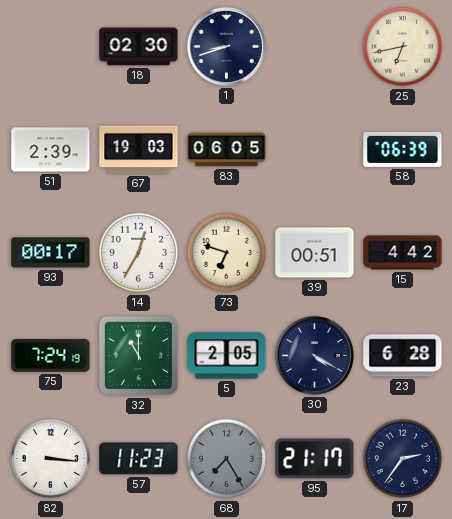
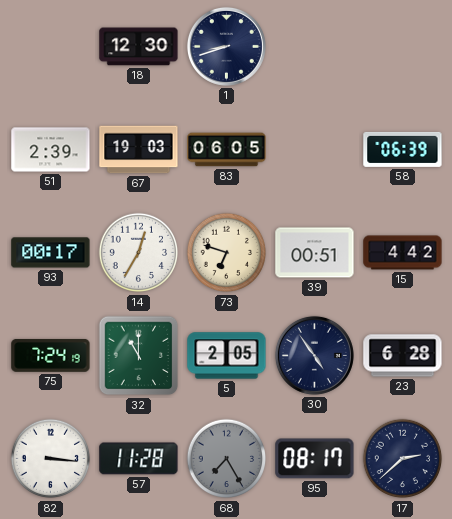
18: 02:30 -> 12:30
25: 6:43 -> none
30: 4:20 -> 4:54
57: 11:23 -> 11:28
95: 21:17 -> 08:17
17: 2:36 -> 2:38
